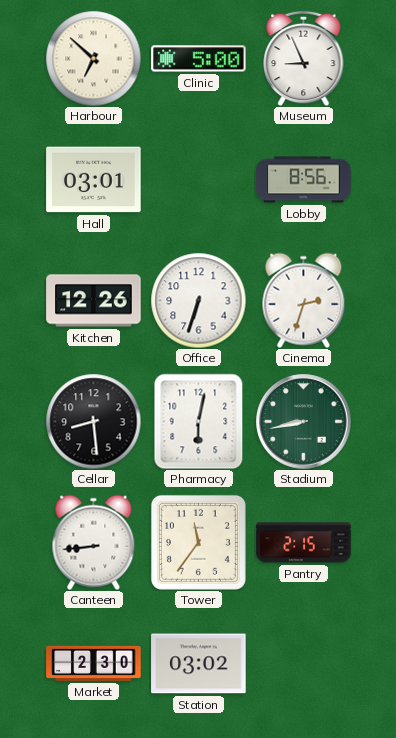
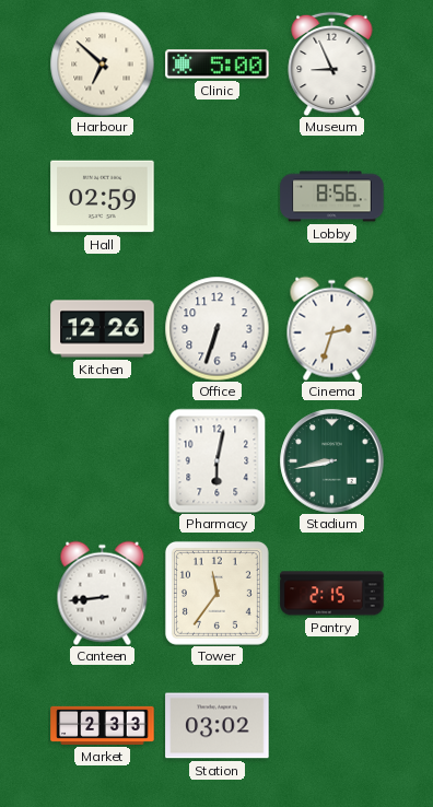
Hall: 03:01 -> 02:59
Cellar: 8:29 -> none
Market: 2:30 -> 2:33
